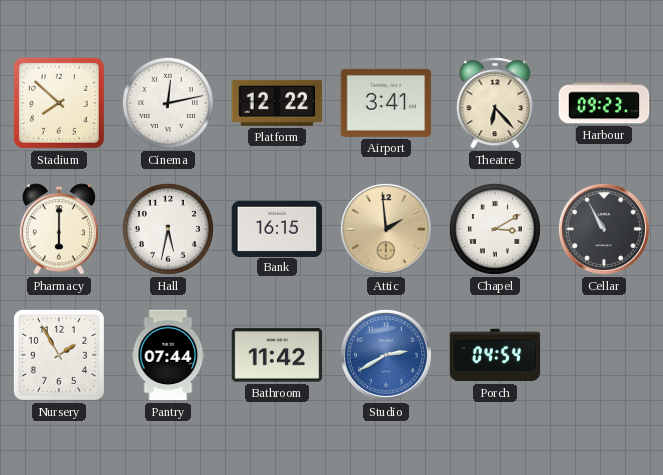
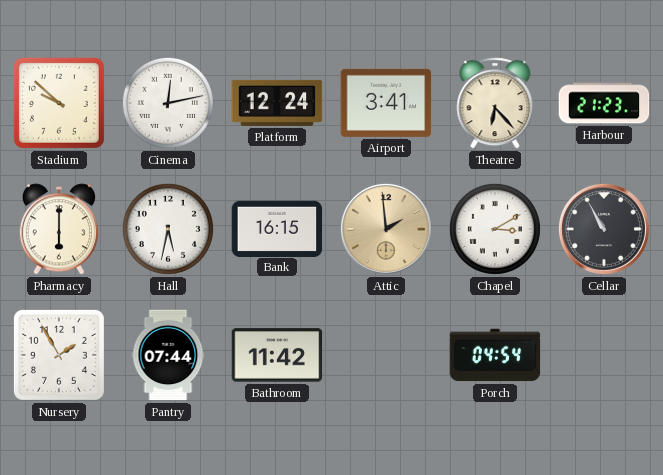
Stadium: 7:52 -> 9:52
Platform: 12:22 -> 12:24
Harbour: 09:23 -> 21:23
Studio: 2:40 -> none
